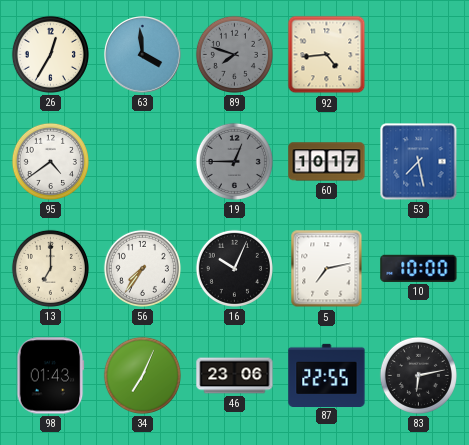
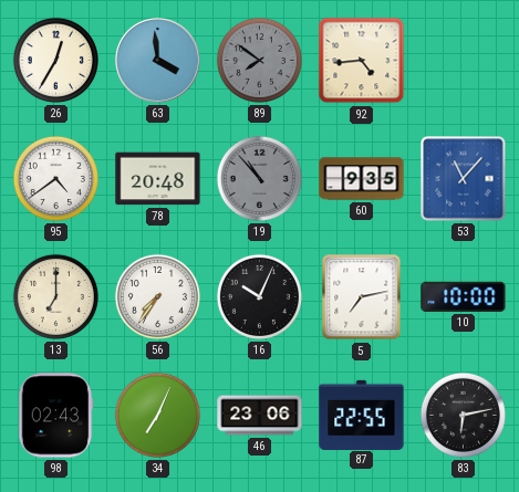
89: 7:48 -> 7:51
78: none -> 20:48
19: 12:45 -> 10:53
60: 10:17 -> 9:35
53: 7:28 -> 11:07
98: 01:43 -> 02:43
